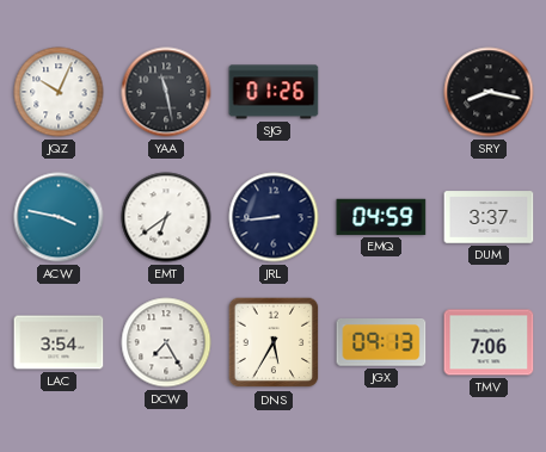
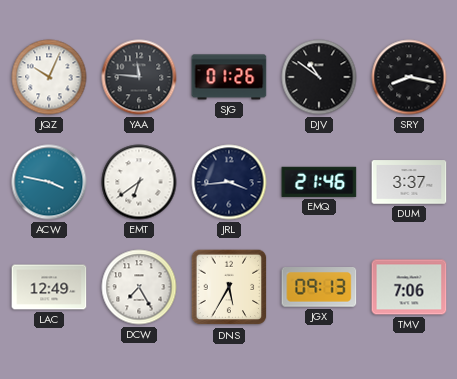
YAA: 11:28 -> 11:46
DJV: none -> 10:51
JRL: 8:44 -> 3:44
EMQ: 04:59 -> 21:46
LAC: 3:54 -> 12:49
